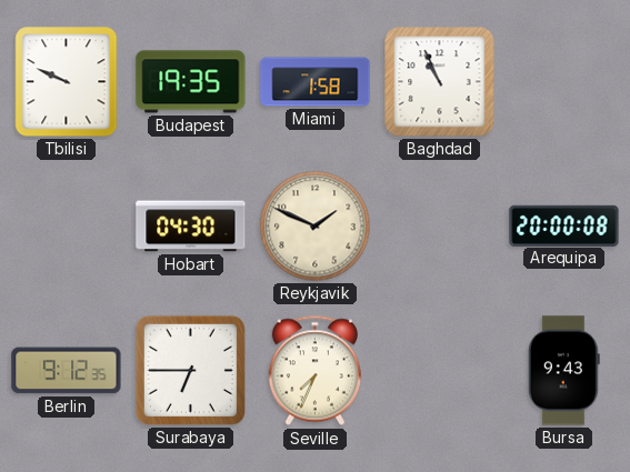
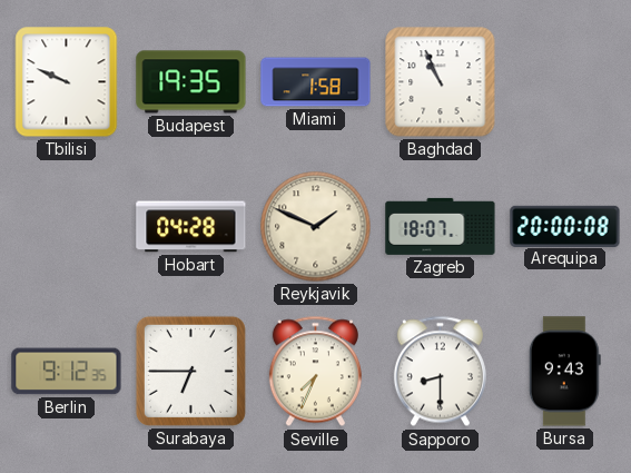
Hobart: 04:30 -> 04:28
Zagreb: none -> 18:07
Sapporo: none -> 8:30
